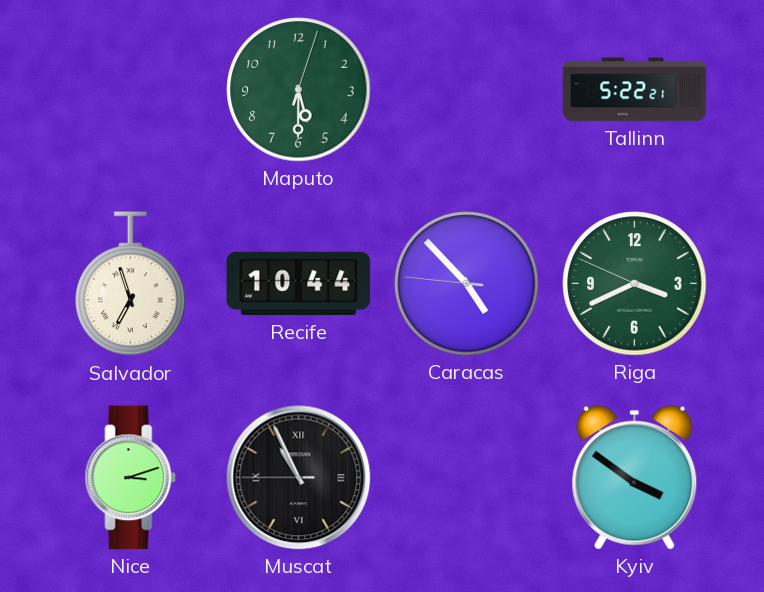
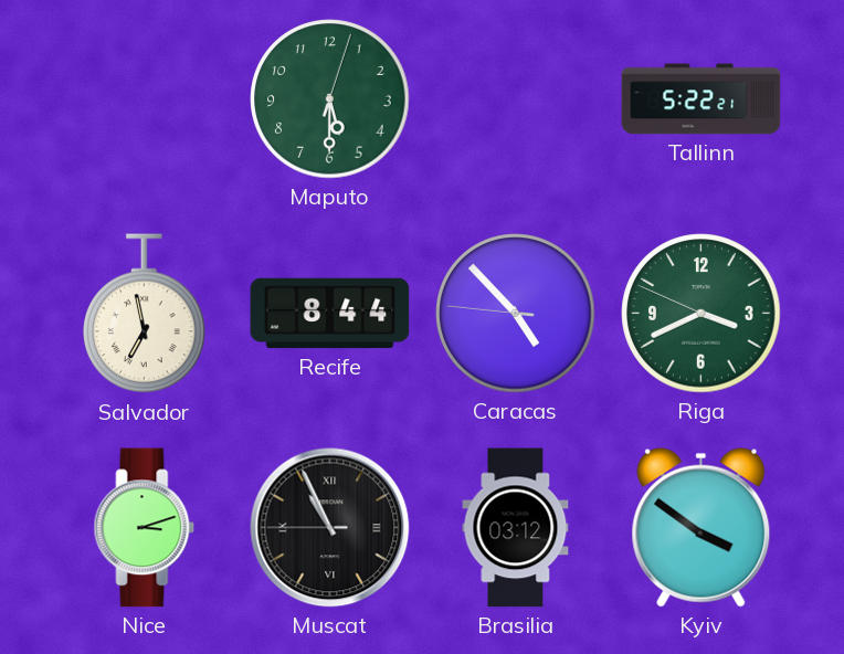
Salvador: 6:57 -> 6:58
Recife: 10:44 -> 8:44
Brasilia: none -> 03:12
